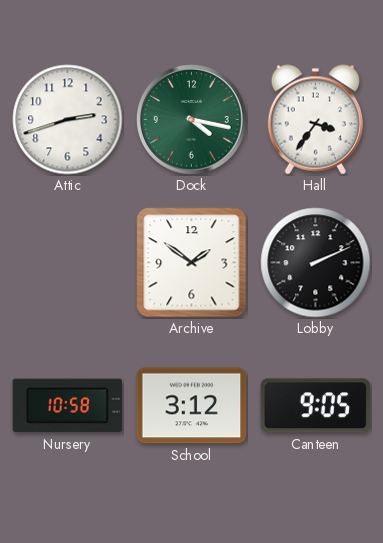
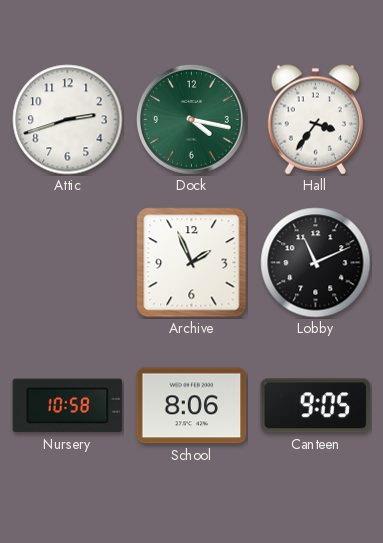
Archive: 1:51 -> 1:56
Lobby: 2:11 -> 11:11
School: 3:12 -> 8:06
